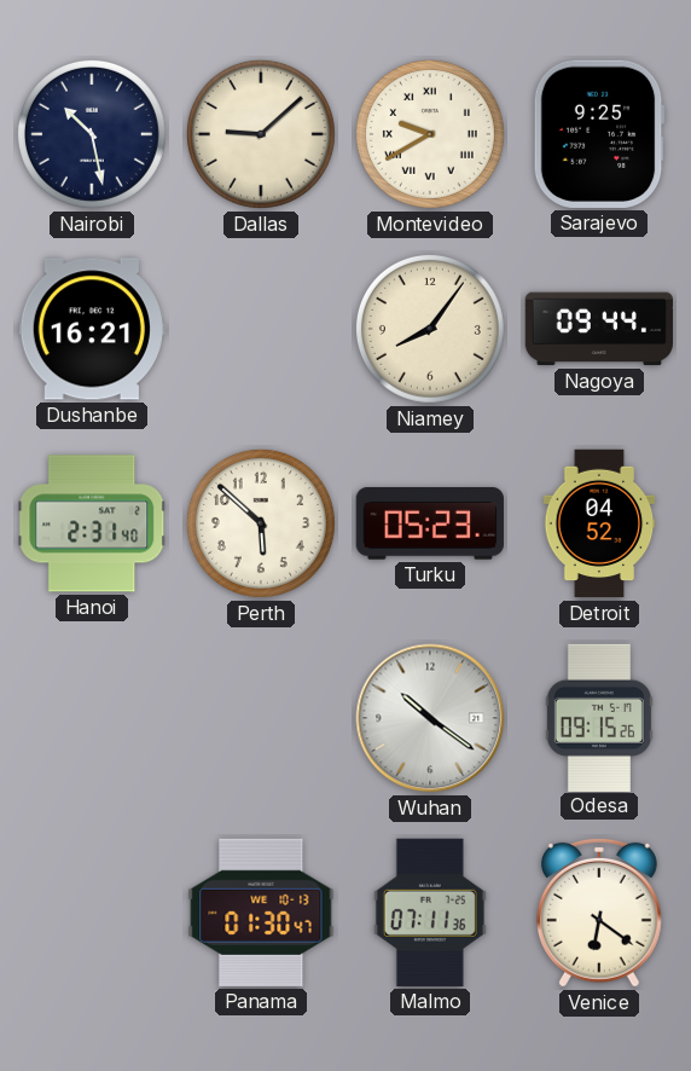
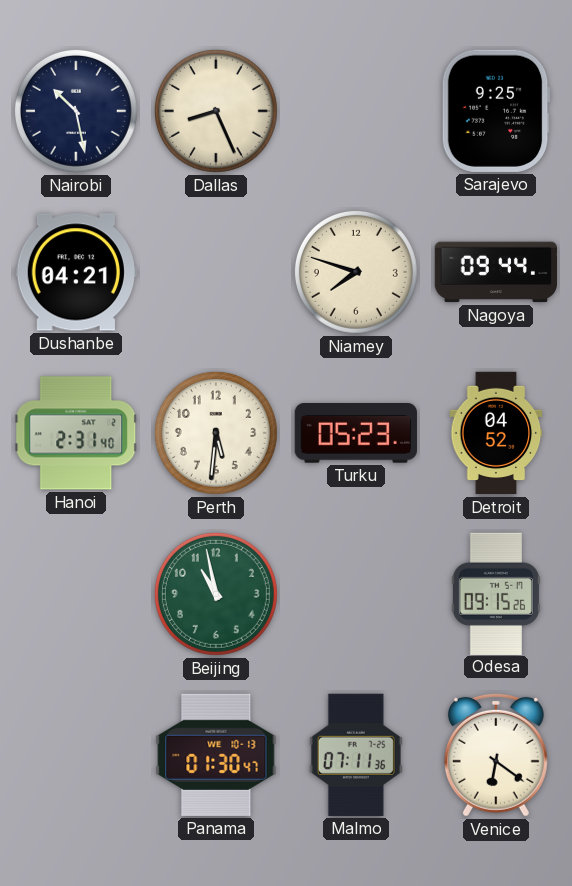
Dallas: 9:08 -> 8:26
Montevideo: 9:40 -> none
Dushanbe: 16:21 -> 04:21
Niamey: 8:06 -> 7:48
Perth: 5:52 -> 5:31
Beijing: none -> 10:58
Wuhan: 10:21 -> none
